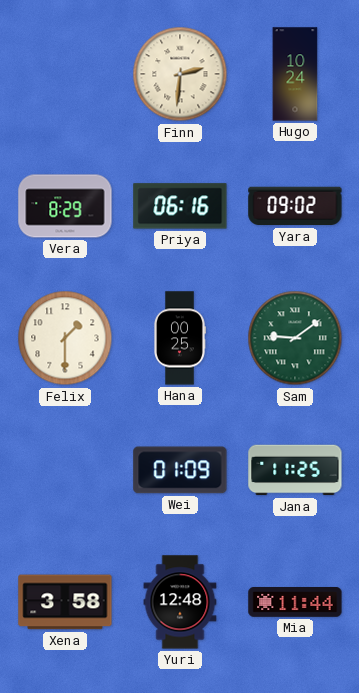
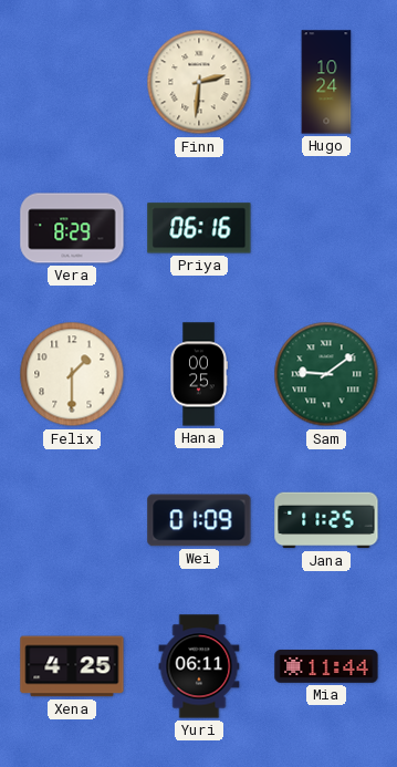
Yara: 09:02 -> none
Xena: 3:58 -> 4:25
Yuri: 12:48 -> 06:11
